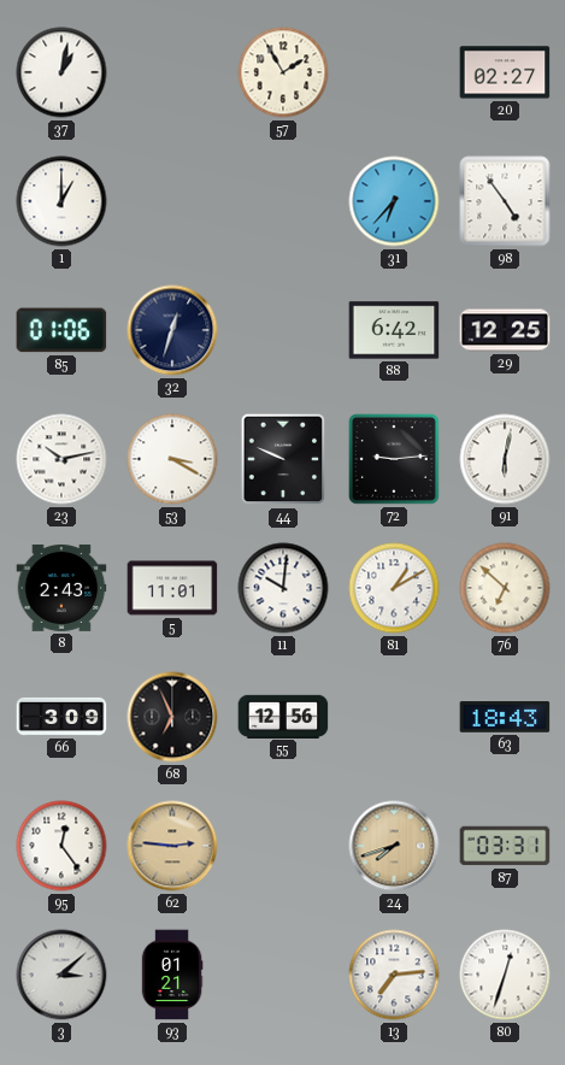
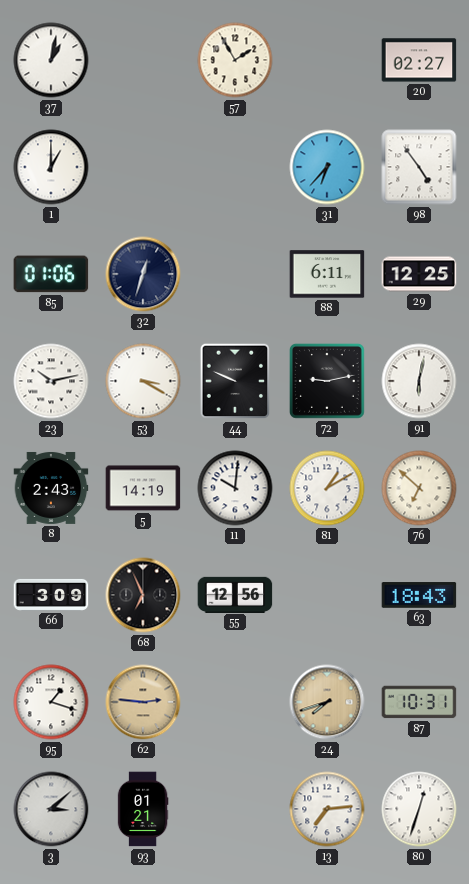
88: 6:42 -> 6:11
72: 9:14 -> 9:13
5: 11:01 -> 14:19
95: 12:24 -> 1:18
87: 03:31 -> 10:31
